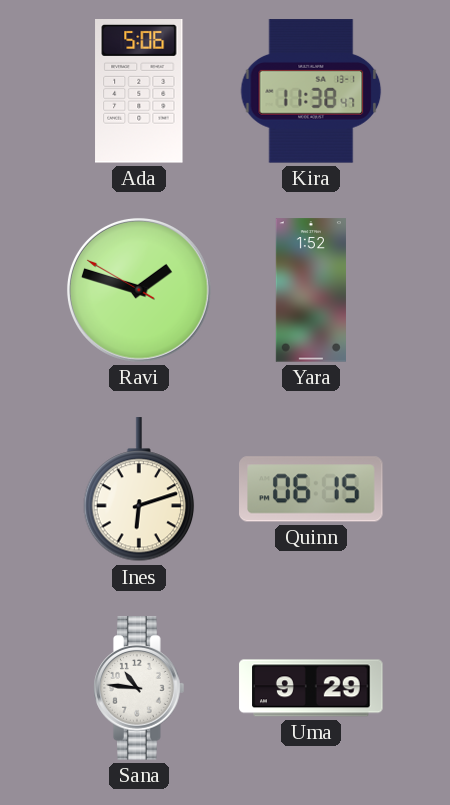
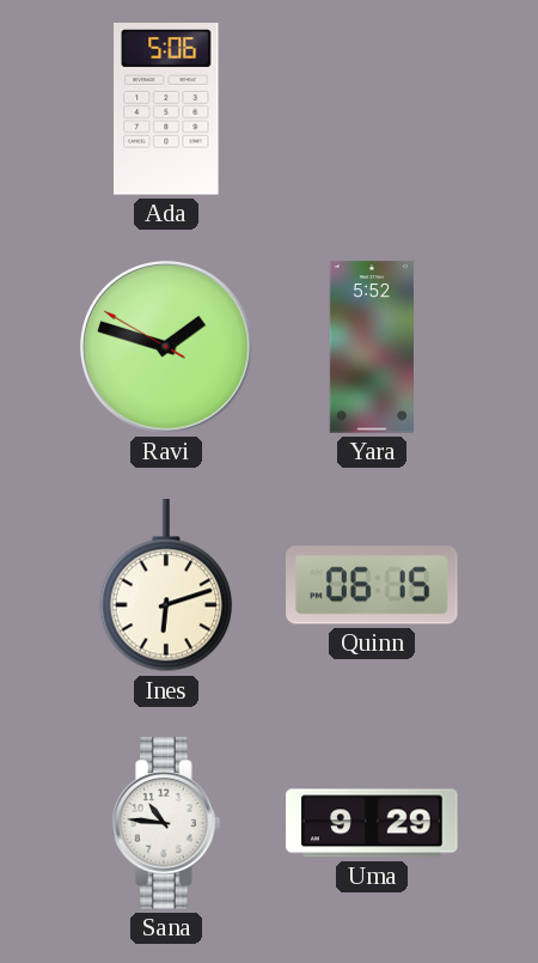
Kira: 11:38 -> none
Yara: 1:52 -> 5:52
